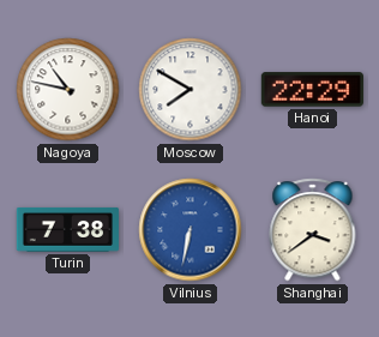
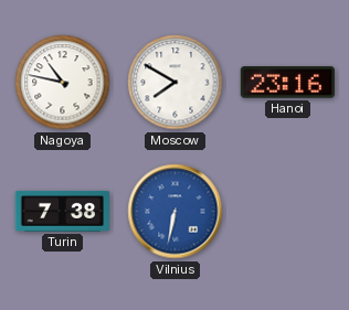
Hanoi: 22:29 -> 23:16
Shanghai: 3:39 -> none
